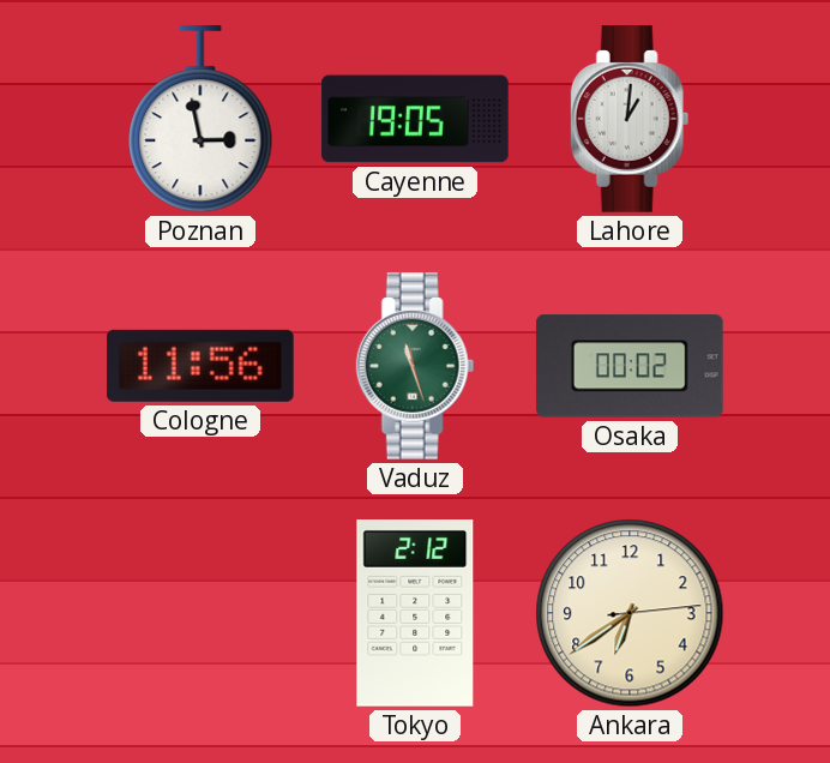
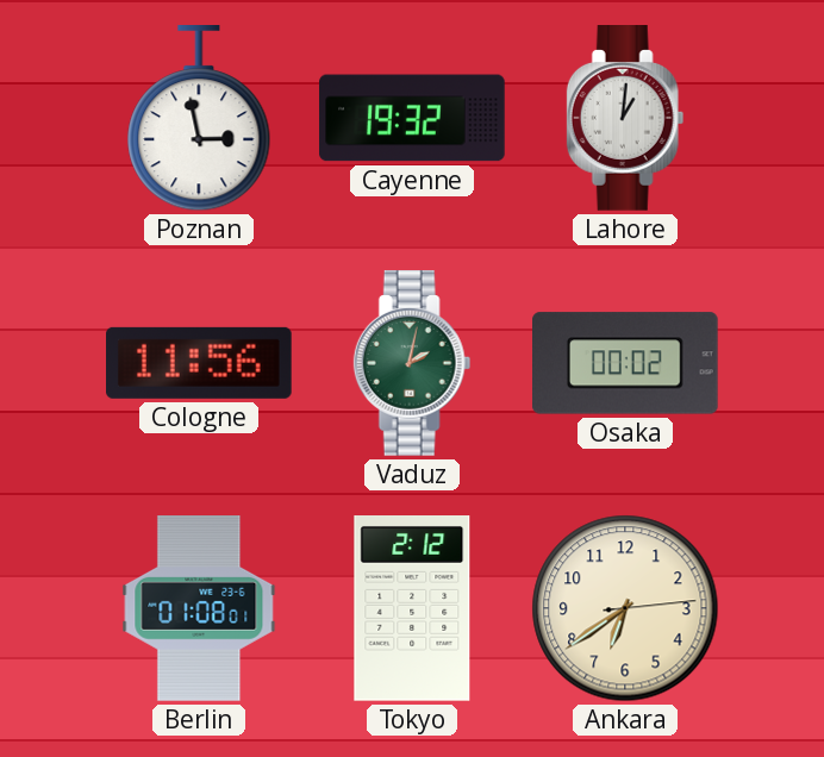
Cayenne: 19:05 -> 19:32
Vaduz: 11:27 -> 2:02
Berlin: none -> 01:08
